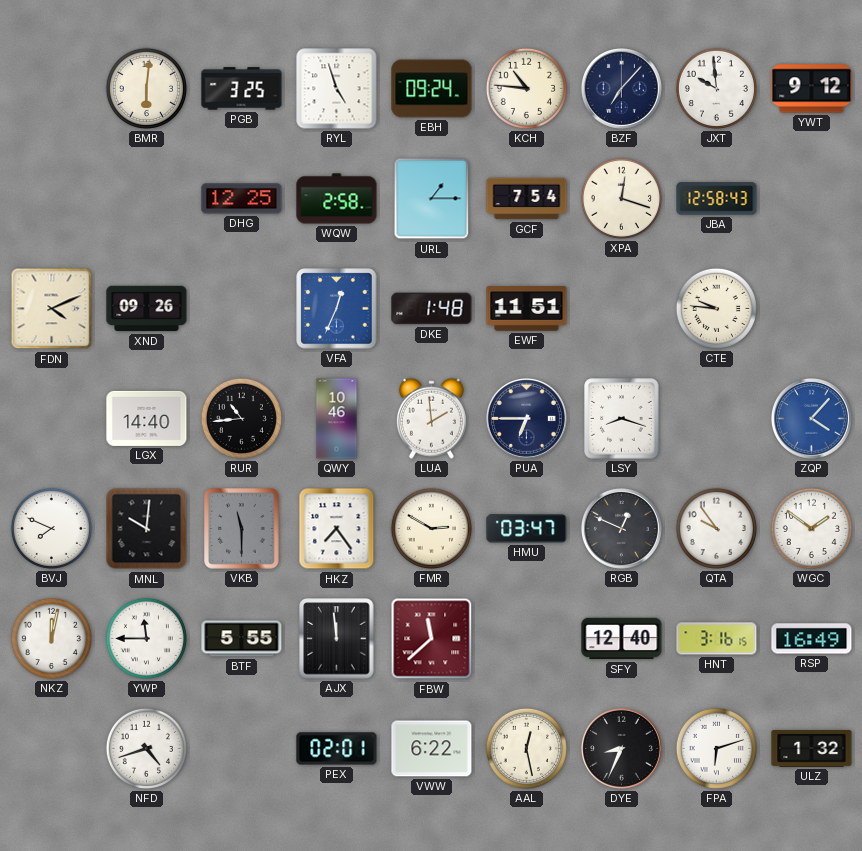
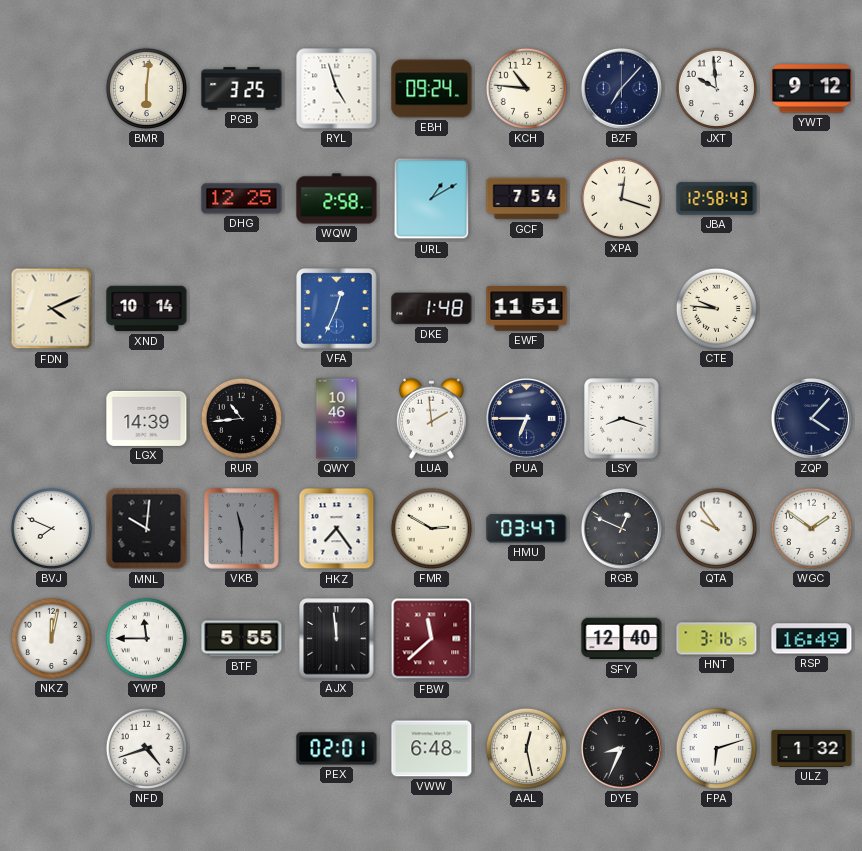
URL: 1:15 -> 1:10
XND: 09:26 -> 10:14
LGX: 14:40 -> 14:39
ZQP dial: blue -> navy
VWW: 6:22 -> 6:48
